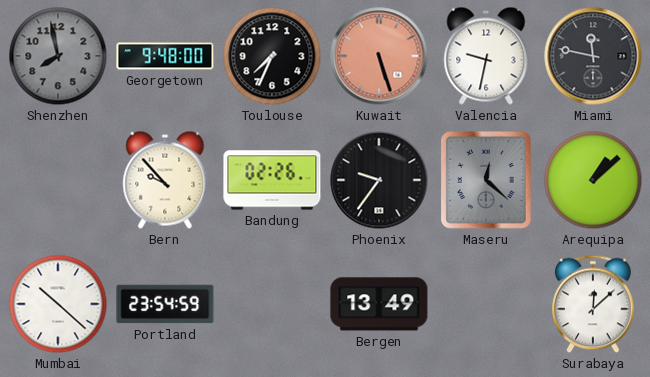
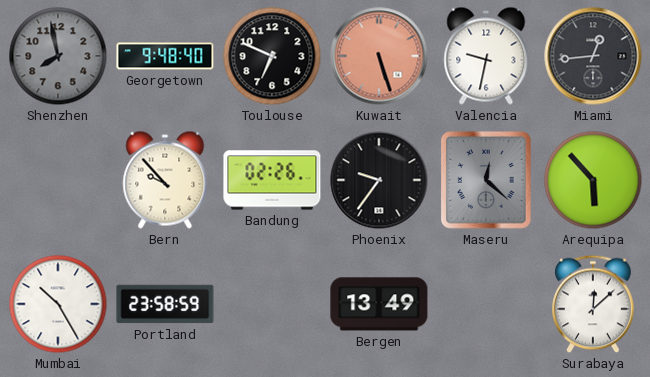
Georgetown: 9:48:00 -> 9:48:40
Toulouse: 7:34 -> 6:49
Miami: 11:47 -> 12:44
Arequipa: 1:08 -> 5:53
Mumbai: 10:22 -> 10:25
Portland: 23:54 -> 23:58
